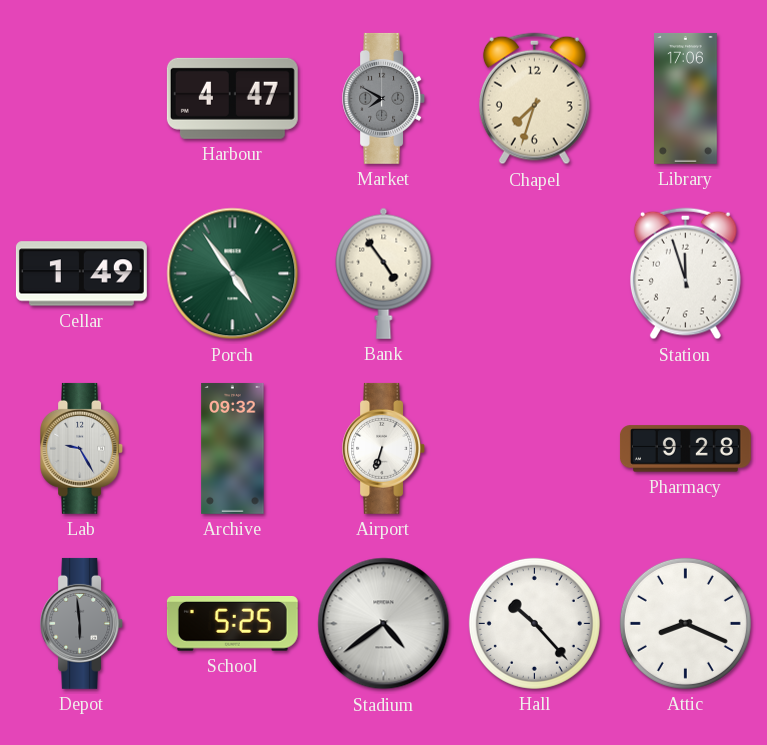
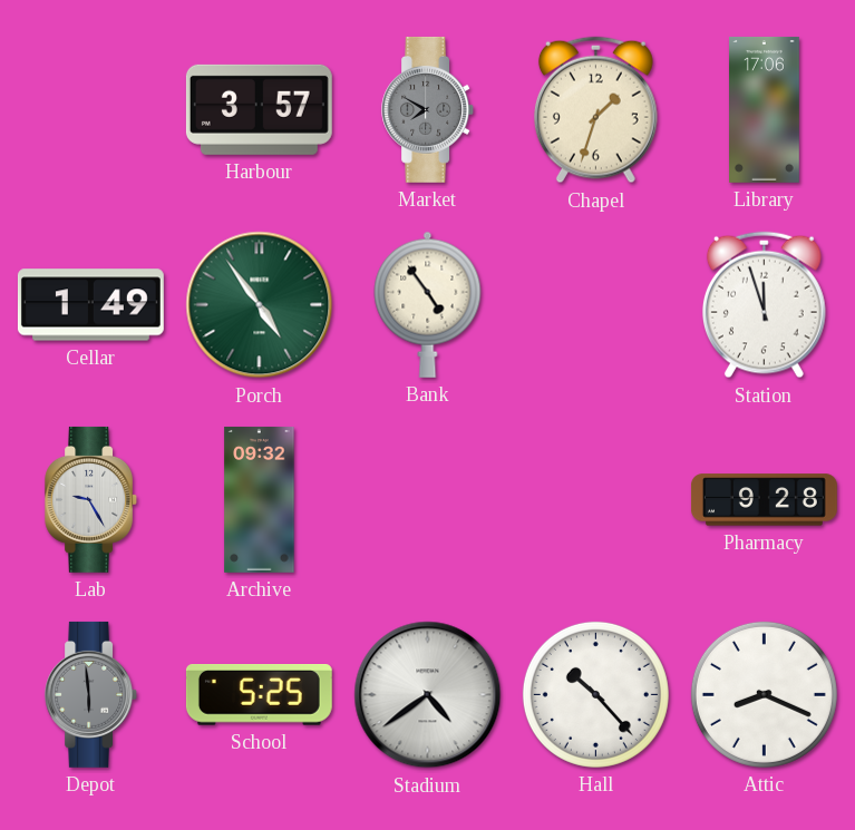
Harbour: 4:47 -> 3:57
Chapel: 7:33 -> 1:33
Airport: 6:33 -> none
